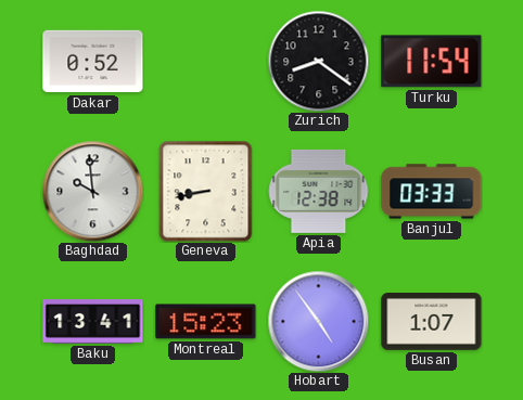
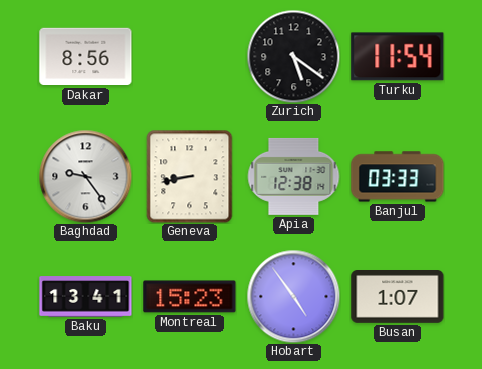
Dakar: 0:52 -> 8:56
Zurich: 8:21 -> 5:21
Baghdad: 9:59 -> 9:24
